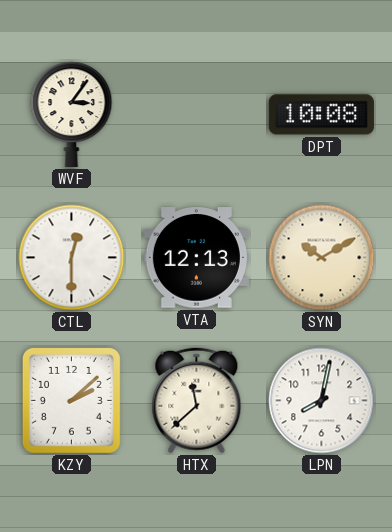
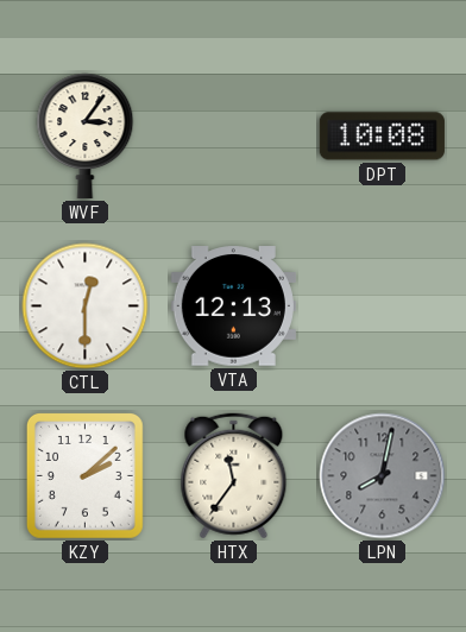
SYN: 10:10 -> none
HTX: 11:38 -> 11:36
LPN dial: white -> grey
